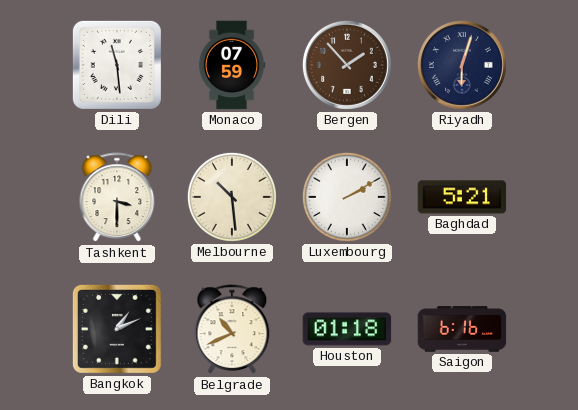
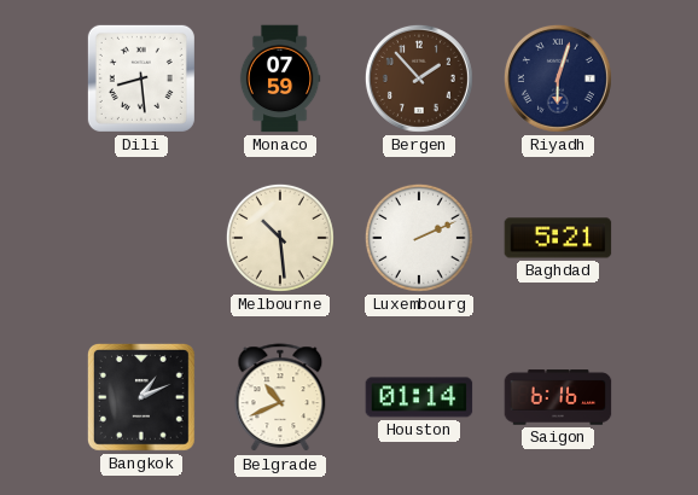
Dili: 11:29 -> 8:29
Tashkent: 3:30 -> none
Luxembourg: 2:10 -> 2:11
Houston: 01:18 -> 01:14
